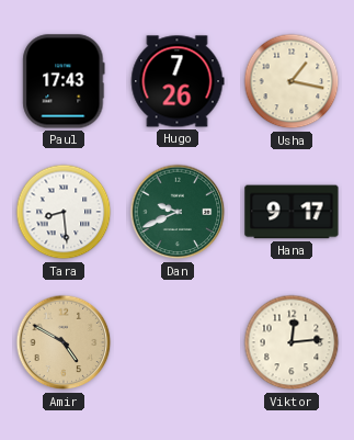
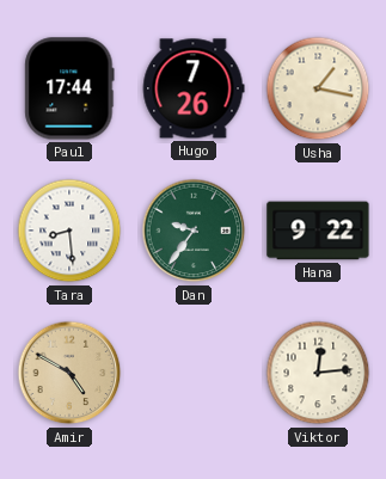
Paul: 17:43 -> 17:44
Dan: 9:41 -> 9:36
Hana: 9:17 -> 9:22
